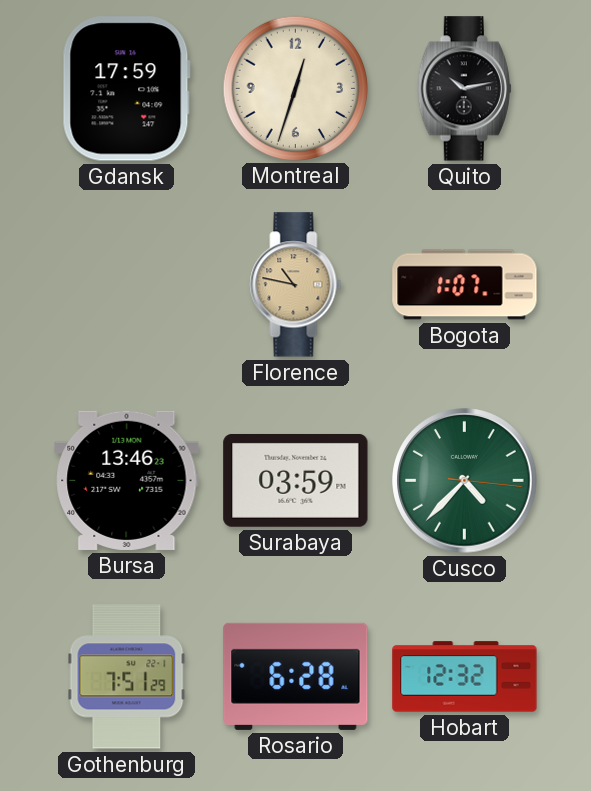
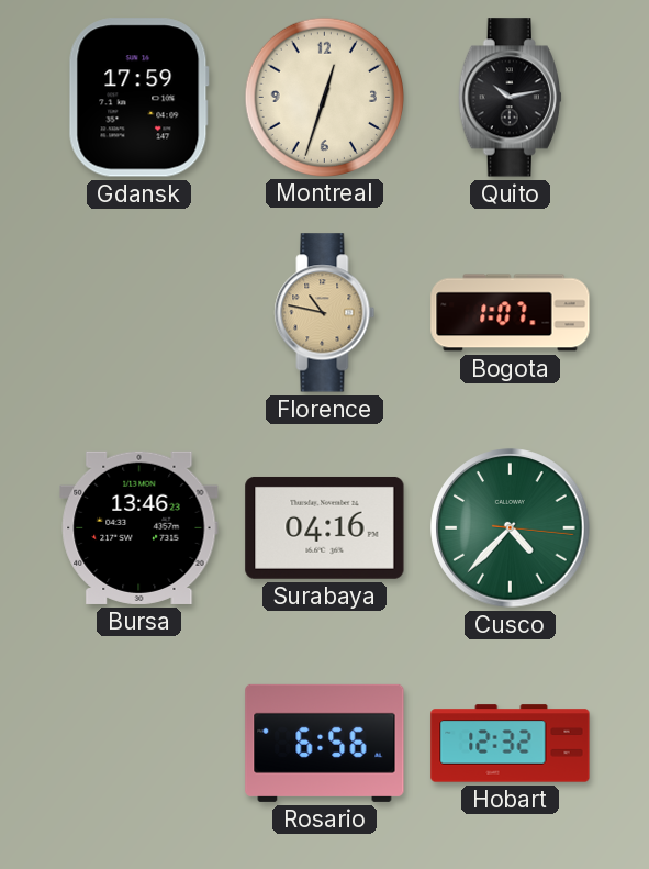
Surabaya: 03:59 -> 04:16
Gothenburg: 7:51 -> none
Rosario: 6:28 -> 6:56
